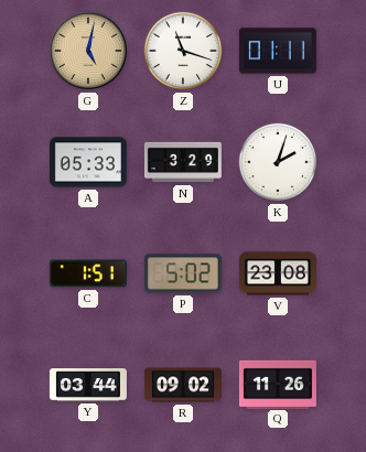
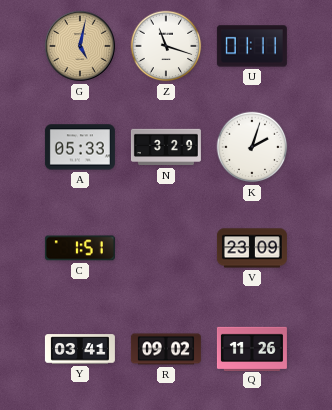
P: 5:02 -> none
V: 23:08 -> 23:09
Y: 03:44 -> 03:41
